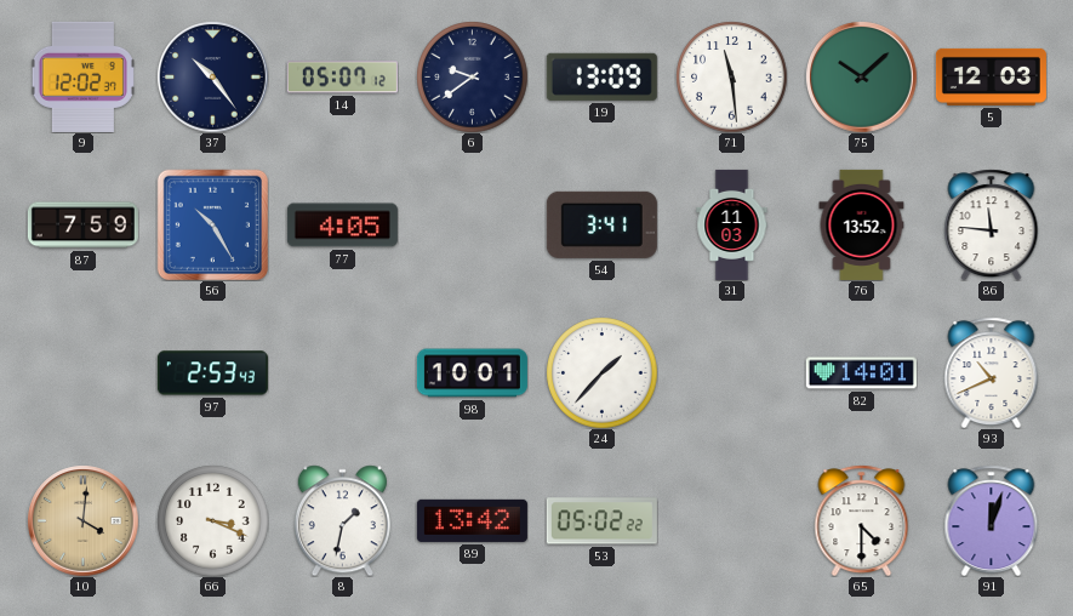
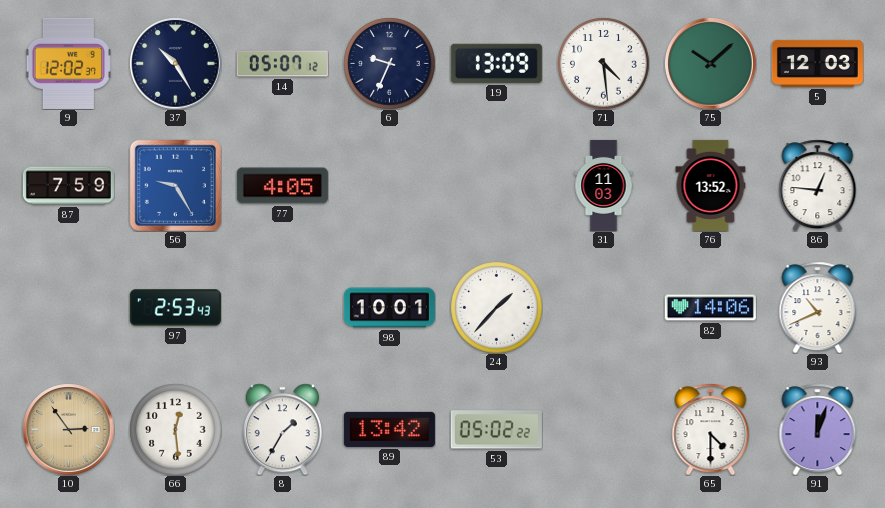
37: 10:24 -> 10:25
6: 9:39 -> 9:34
71: 11:29 -> 4:29
56: 10:25 -> 9:25
54: 3:41 -> none
86: 11:46 -> 12:46
82: 14:01 -> 14:06
10: 4:01 -> 2:54
66: 3:19 -> 12:29
8: 1:32 -> 1:35
